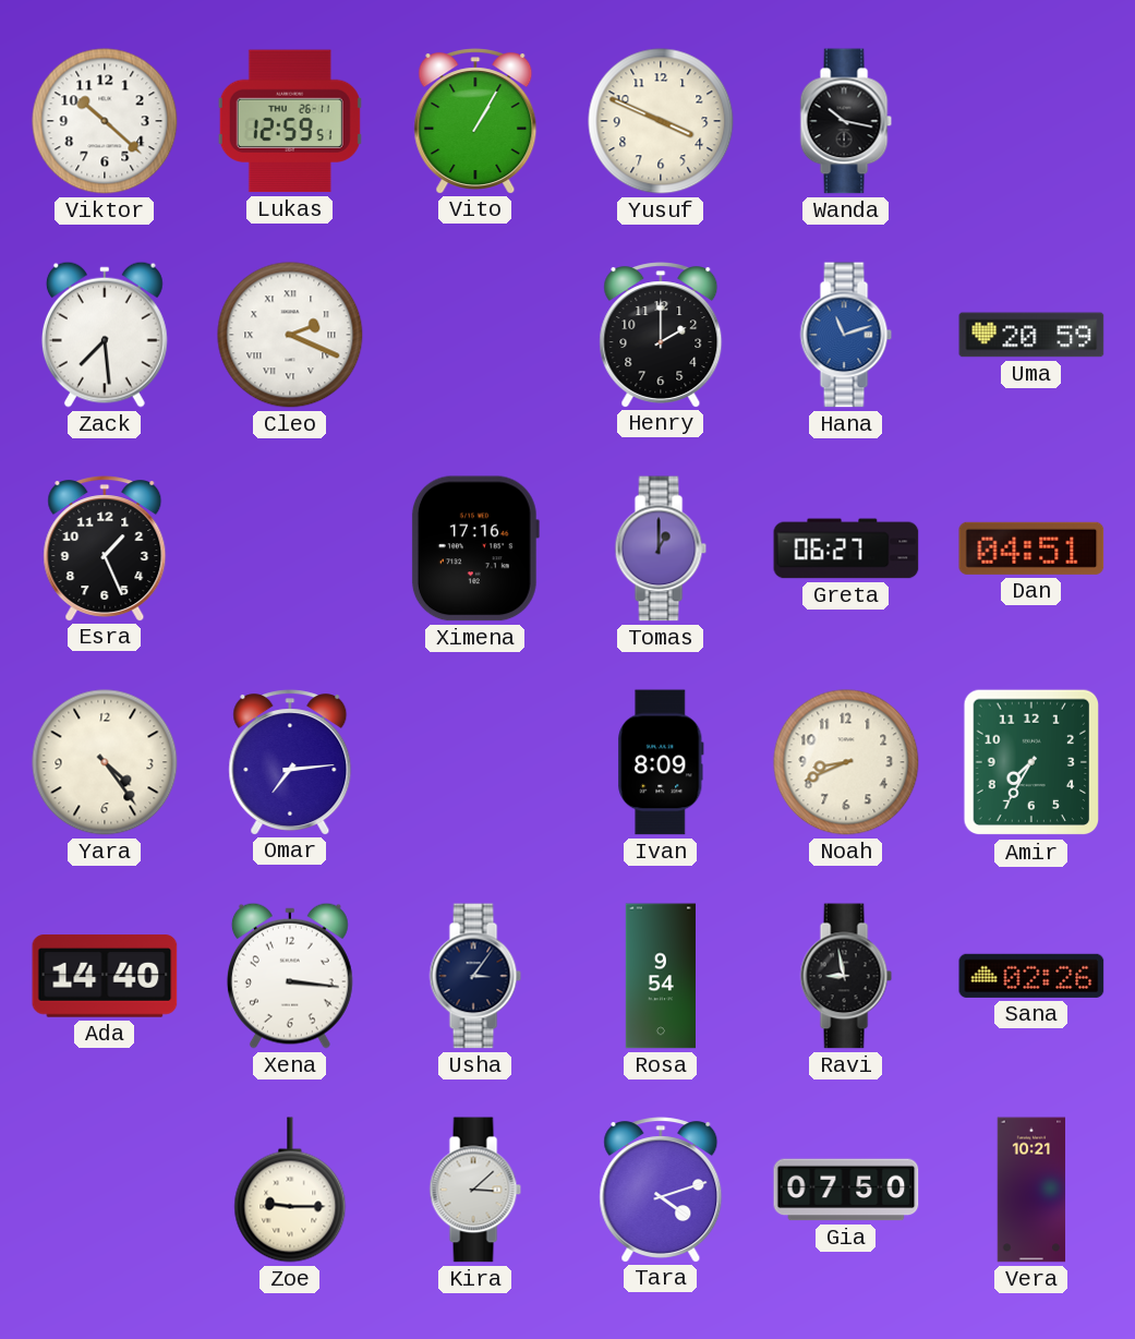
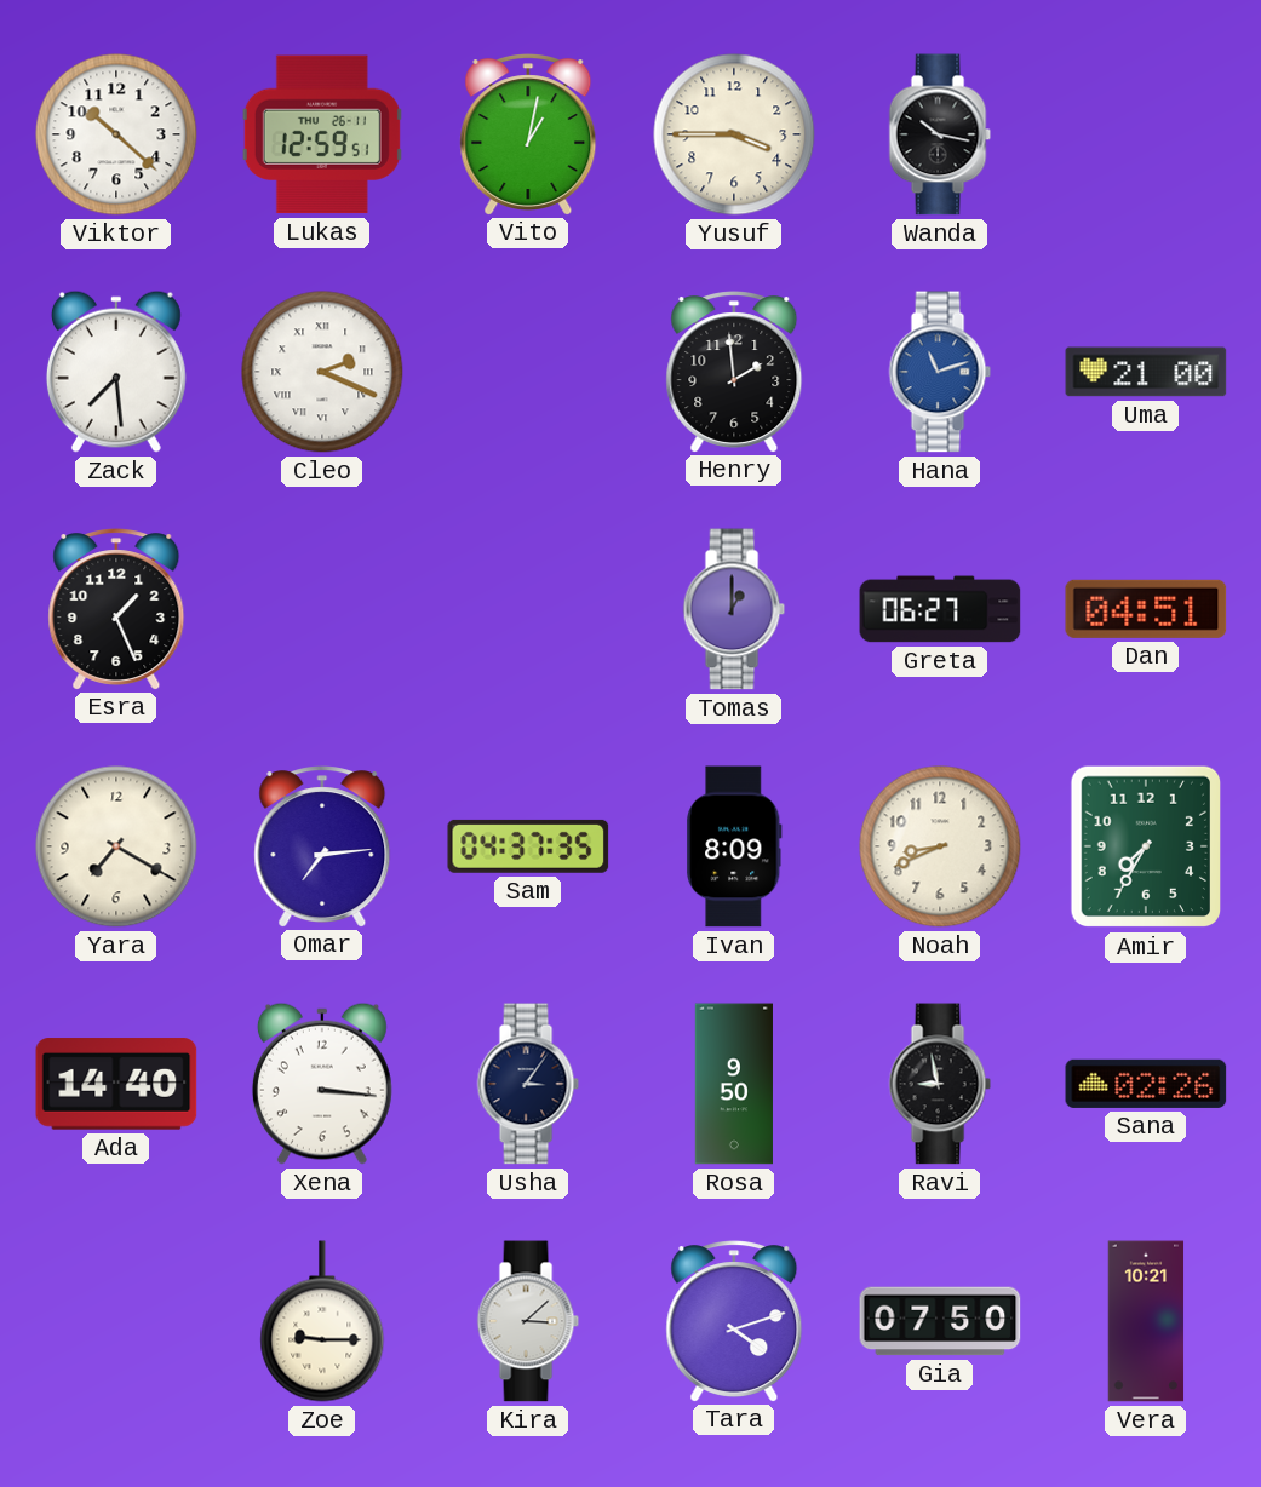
Vito: 1:05 -> 1:02
Yusuf: 3:49 -> 3:45
Henry: 2:00 -> 1:59
Uma: 20:59 -> 21:00
Ximena: 17:16 -> none
Yara: 4:24 -> 7:20
Sam: none -> 04:37
Rosa: 9:54 -> 9:50
